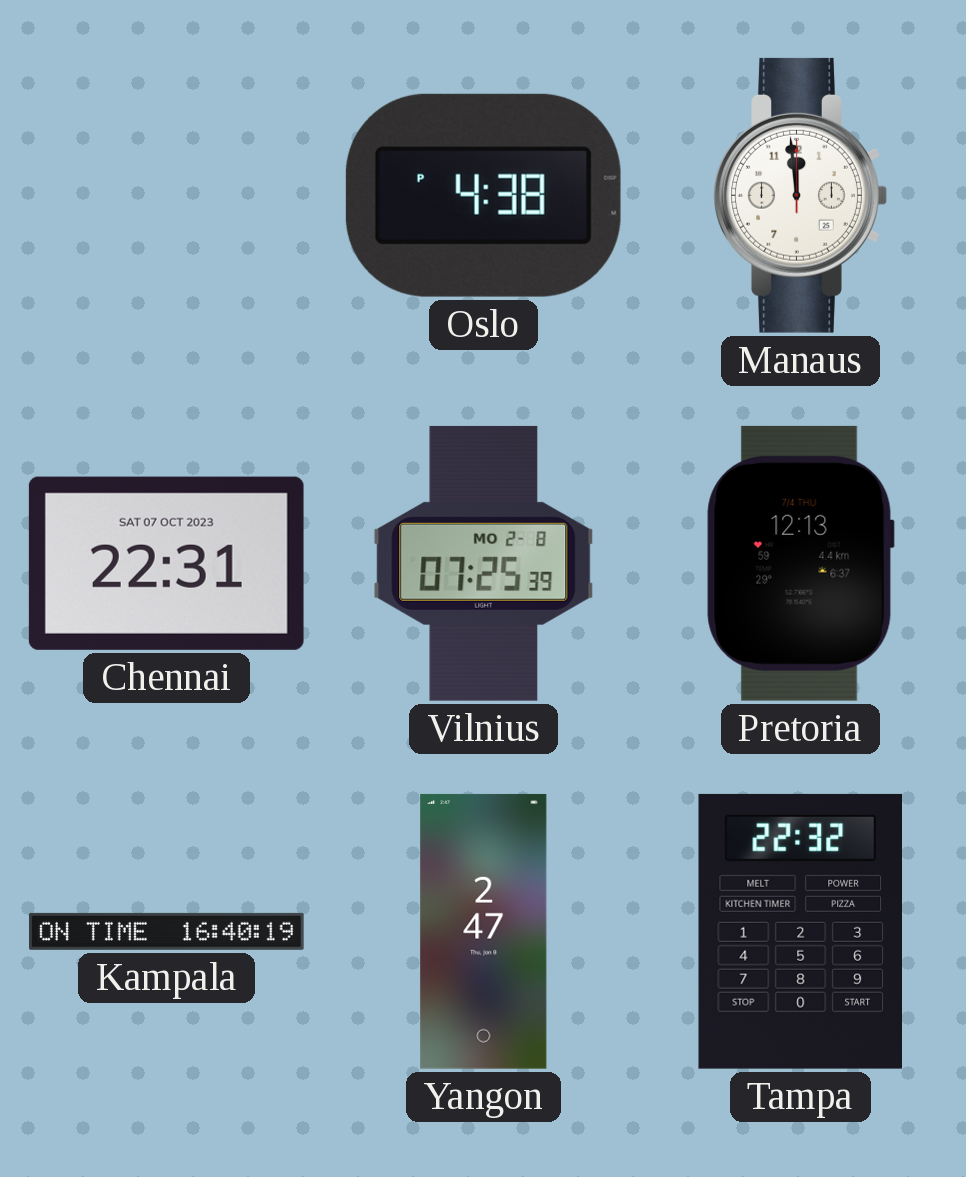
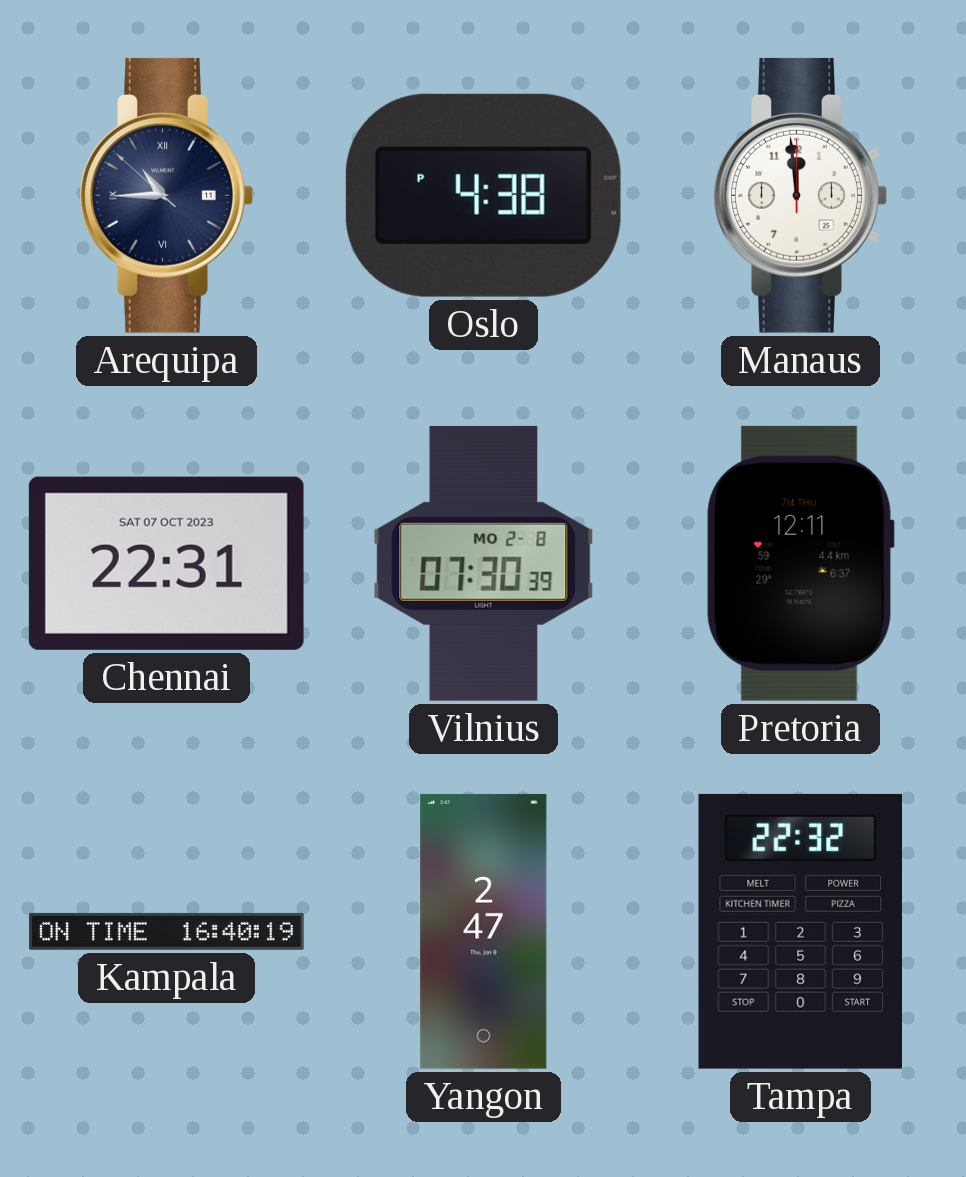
Arequipa: none -> 10:44
Vilnius: 07:25 -> 07:30
Pretoria: 12:13 -> 12:11
